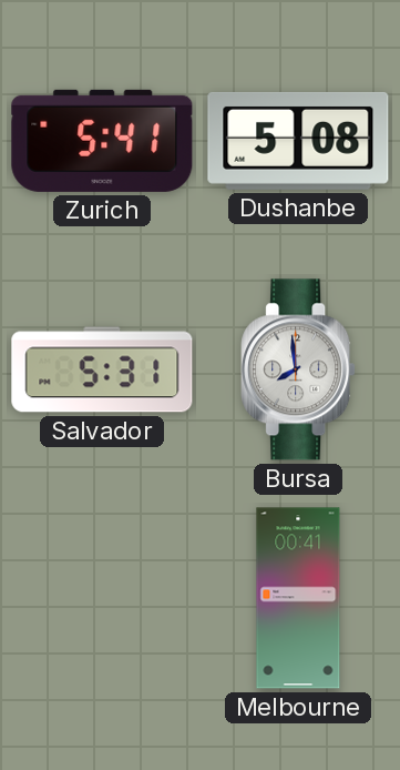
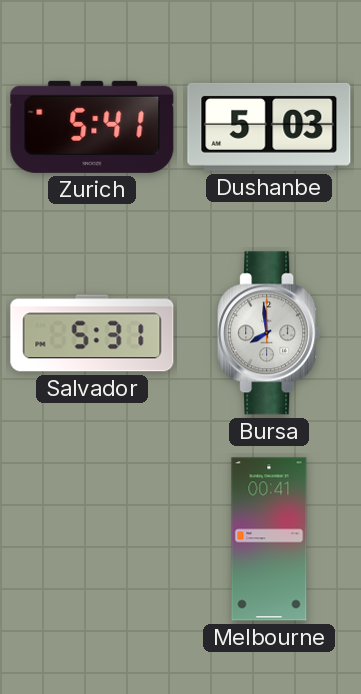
Dushanbe: 5:08 -> 5:03
